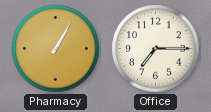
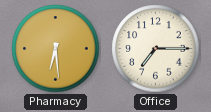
Pharmacy: 1:05 -> 6:29
